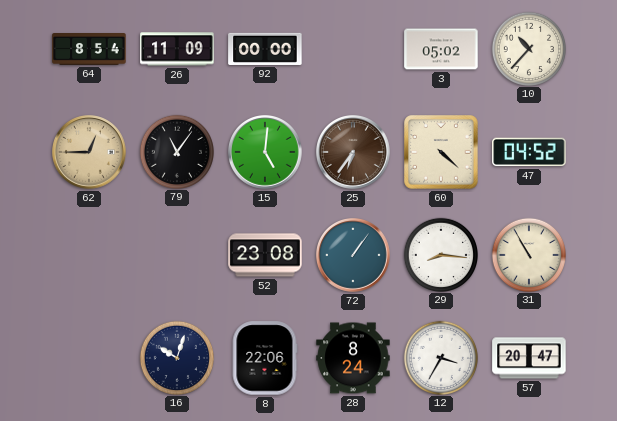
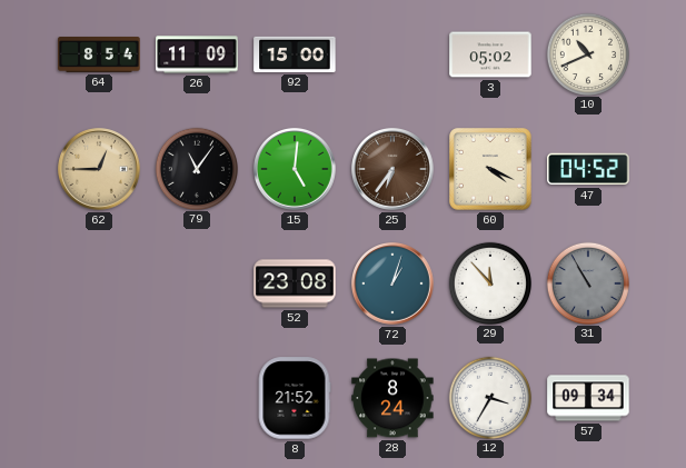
92: 00:00 -> 15:00
10: 10:37 -> 10:41
60: 4:22 -> 4:19
72: 1:06 -> 1:03
29: 8:16 -> 11:53
31 dial: cream -> grey
16: 10:03 -> none
8: 22:06 -> 21:52
57: 20:47 -> 09:34
